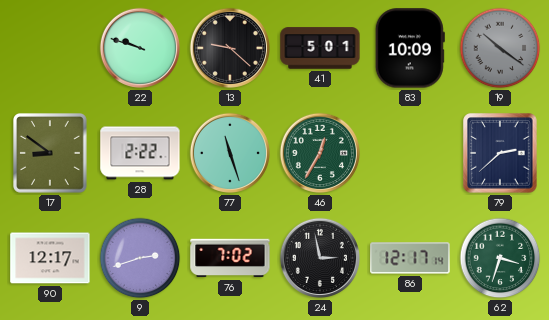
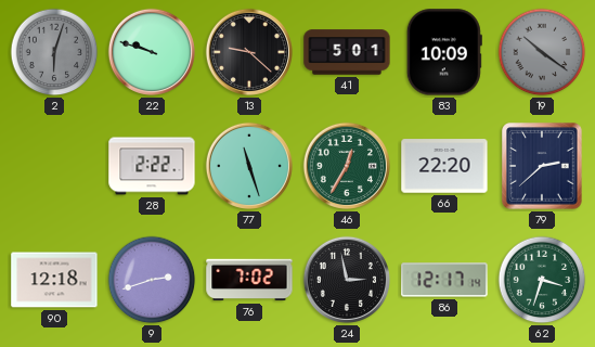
2: none -> 6:03
17: 8:51 -> none
66: none -> 22:20
90: 12:17 -> 12:18
